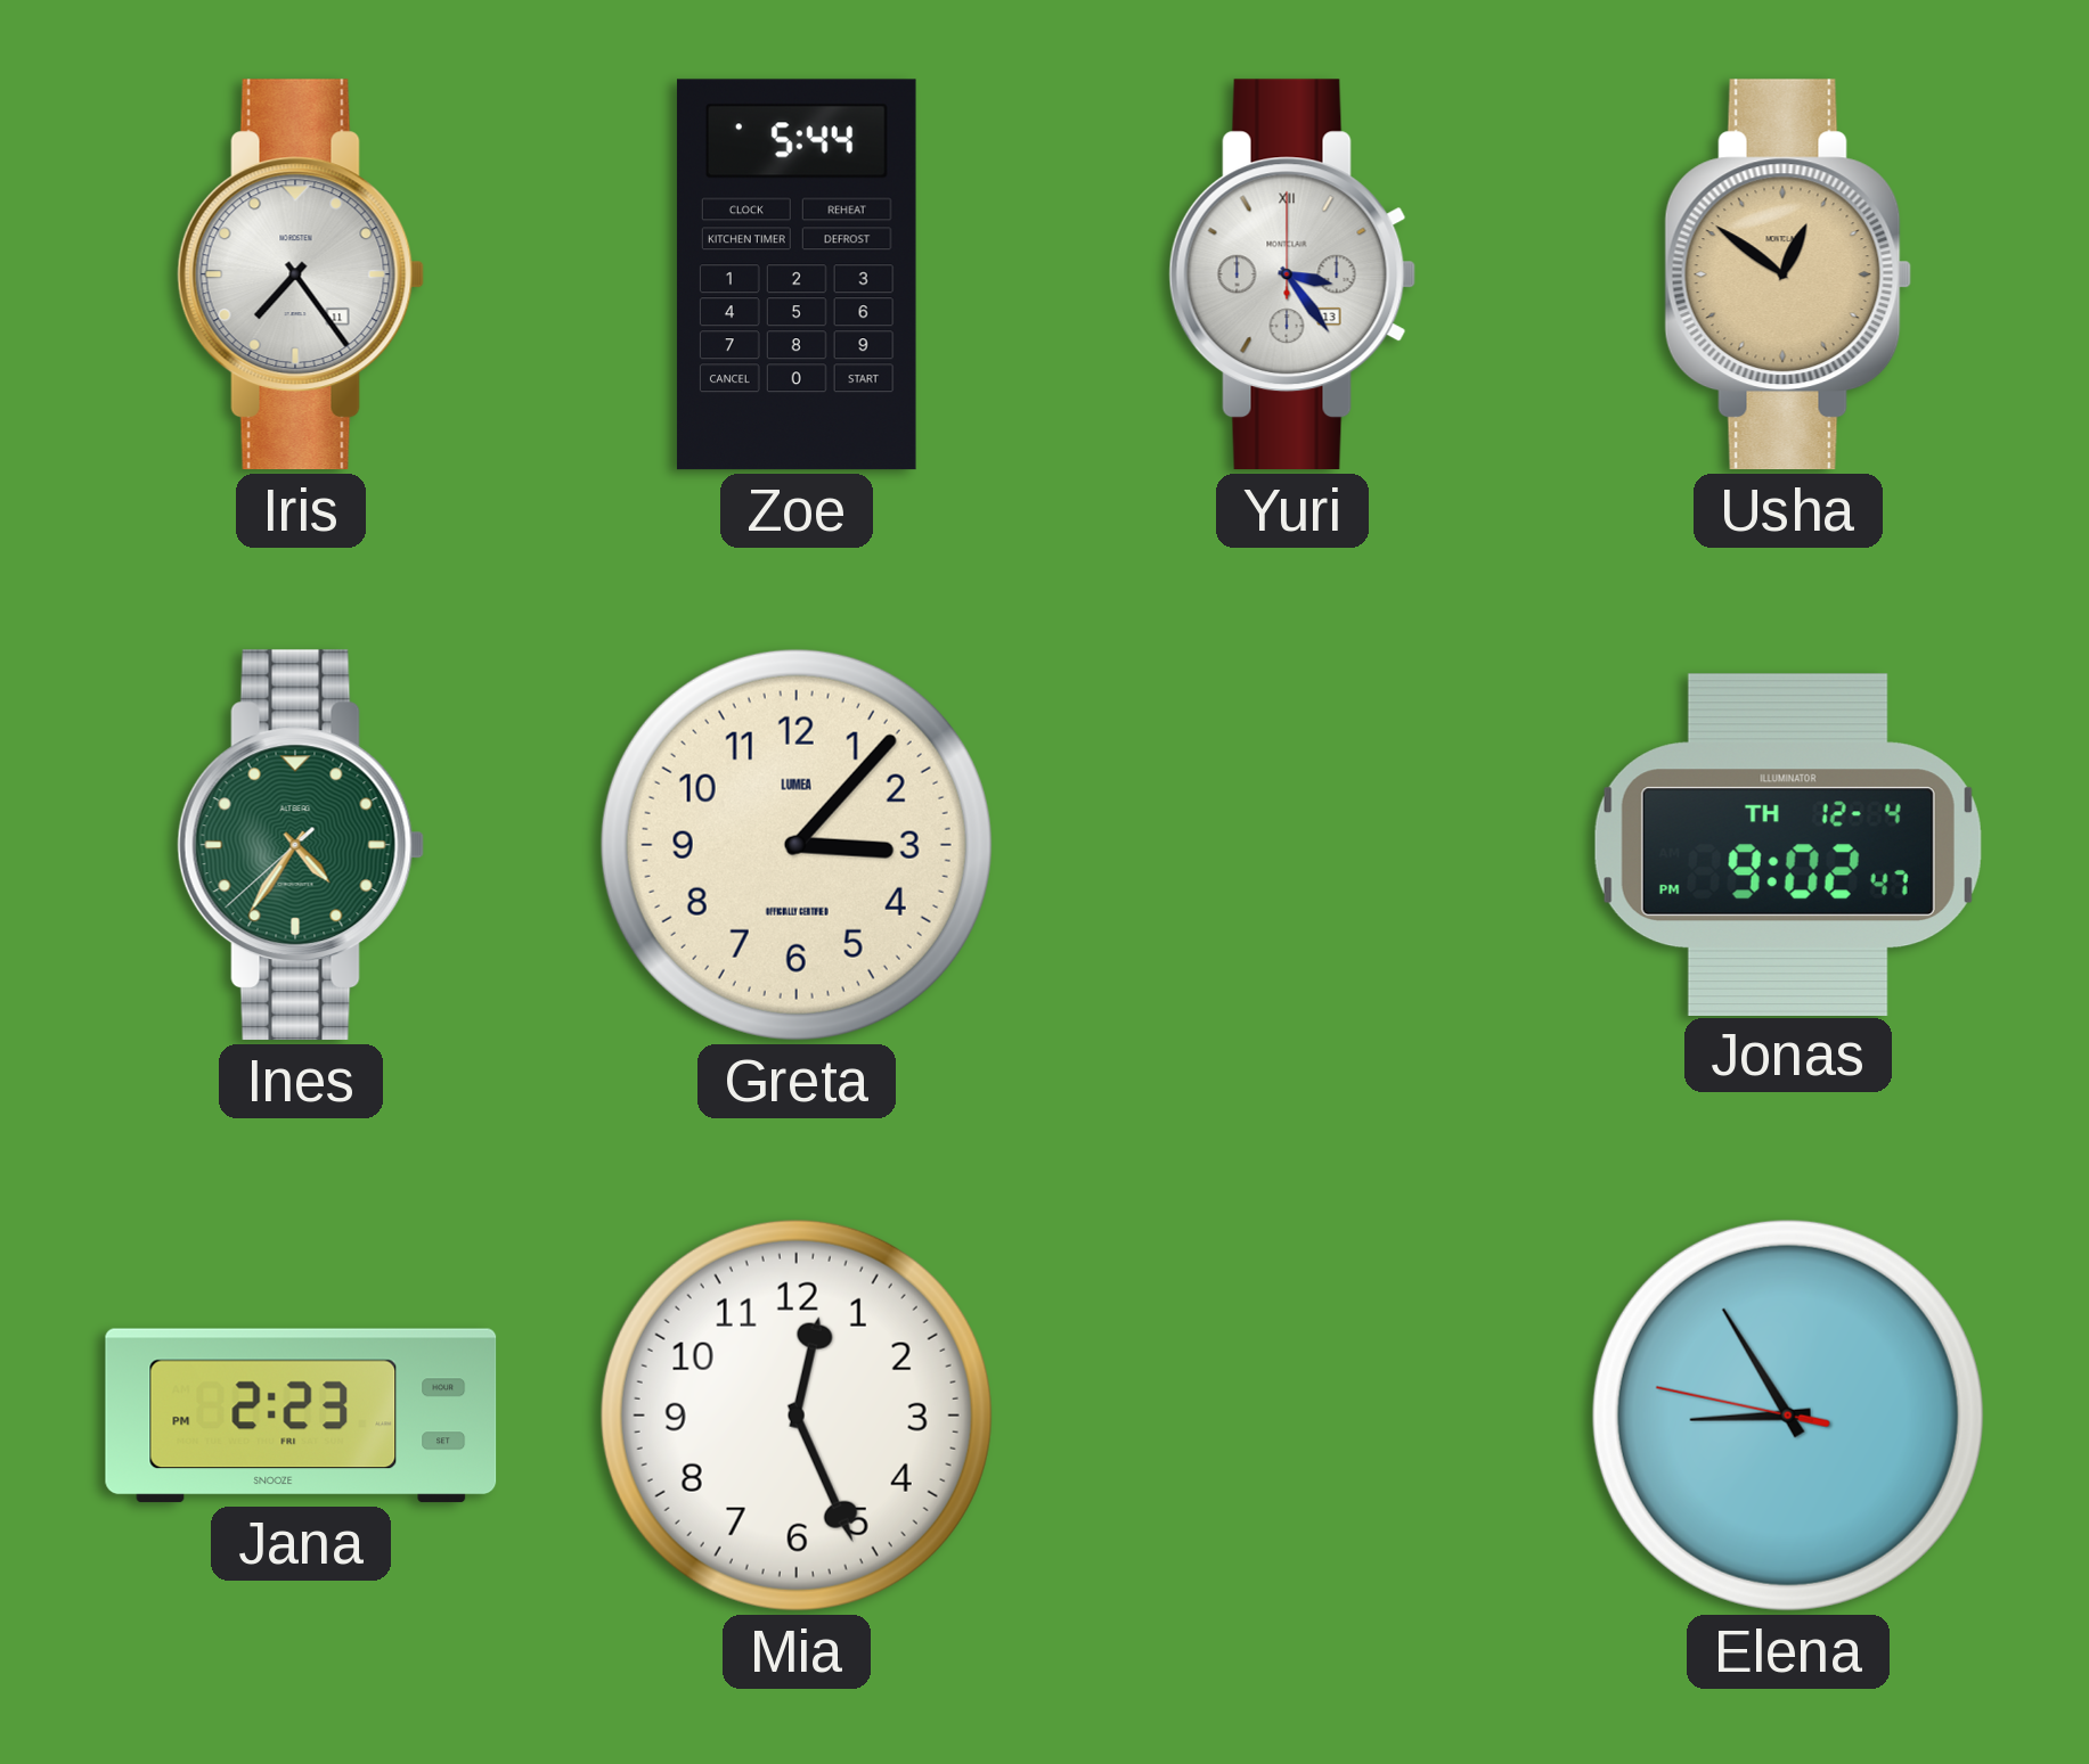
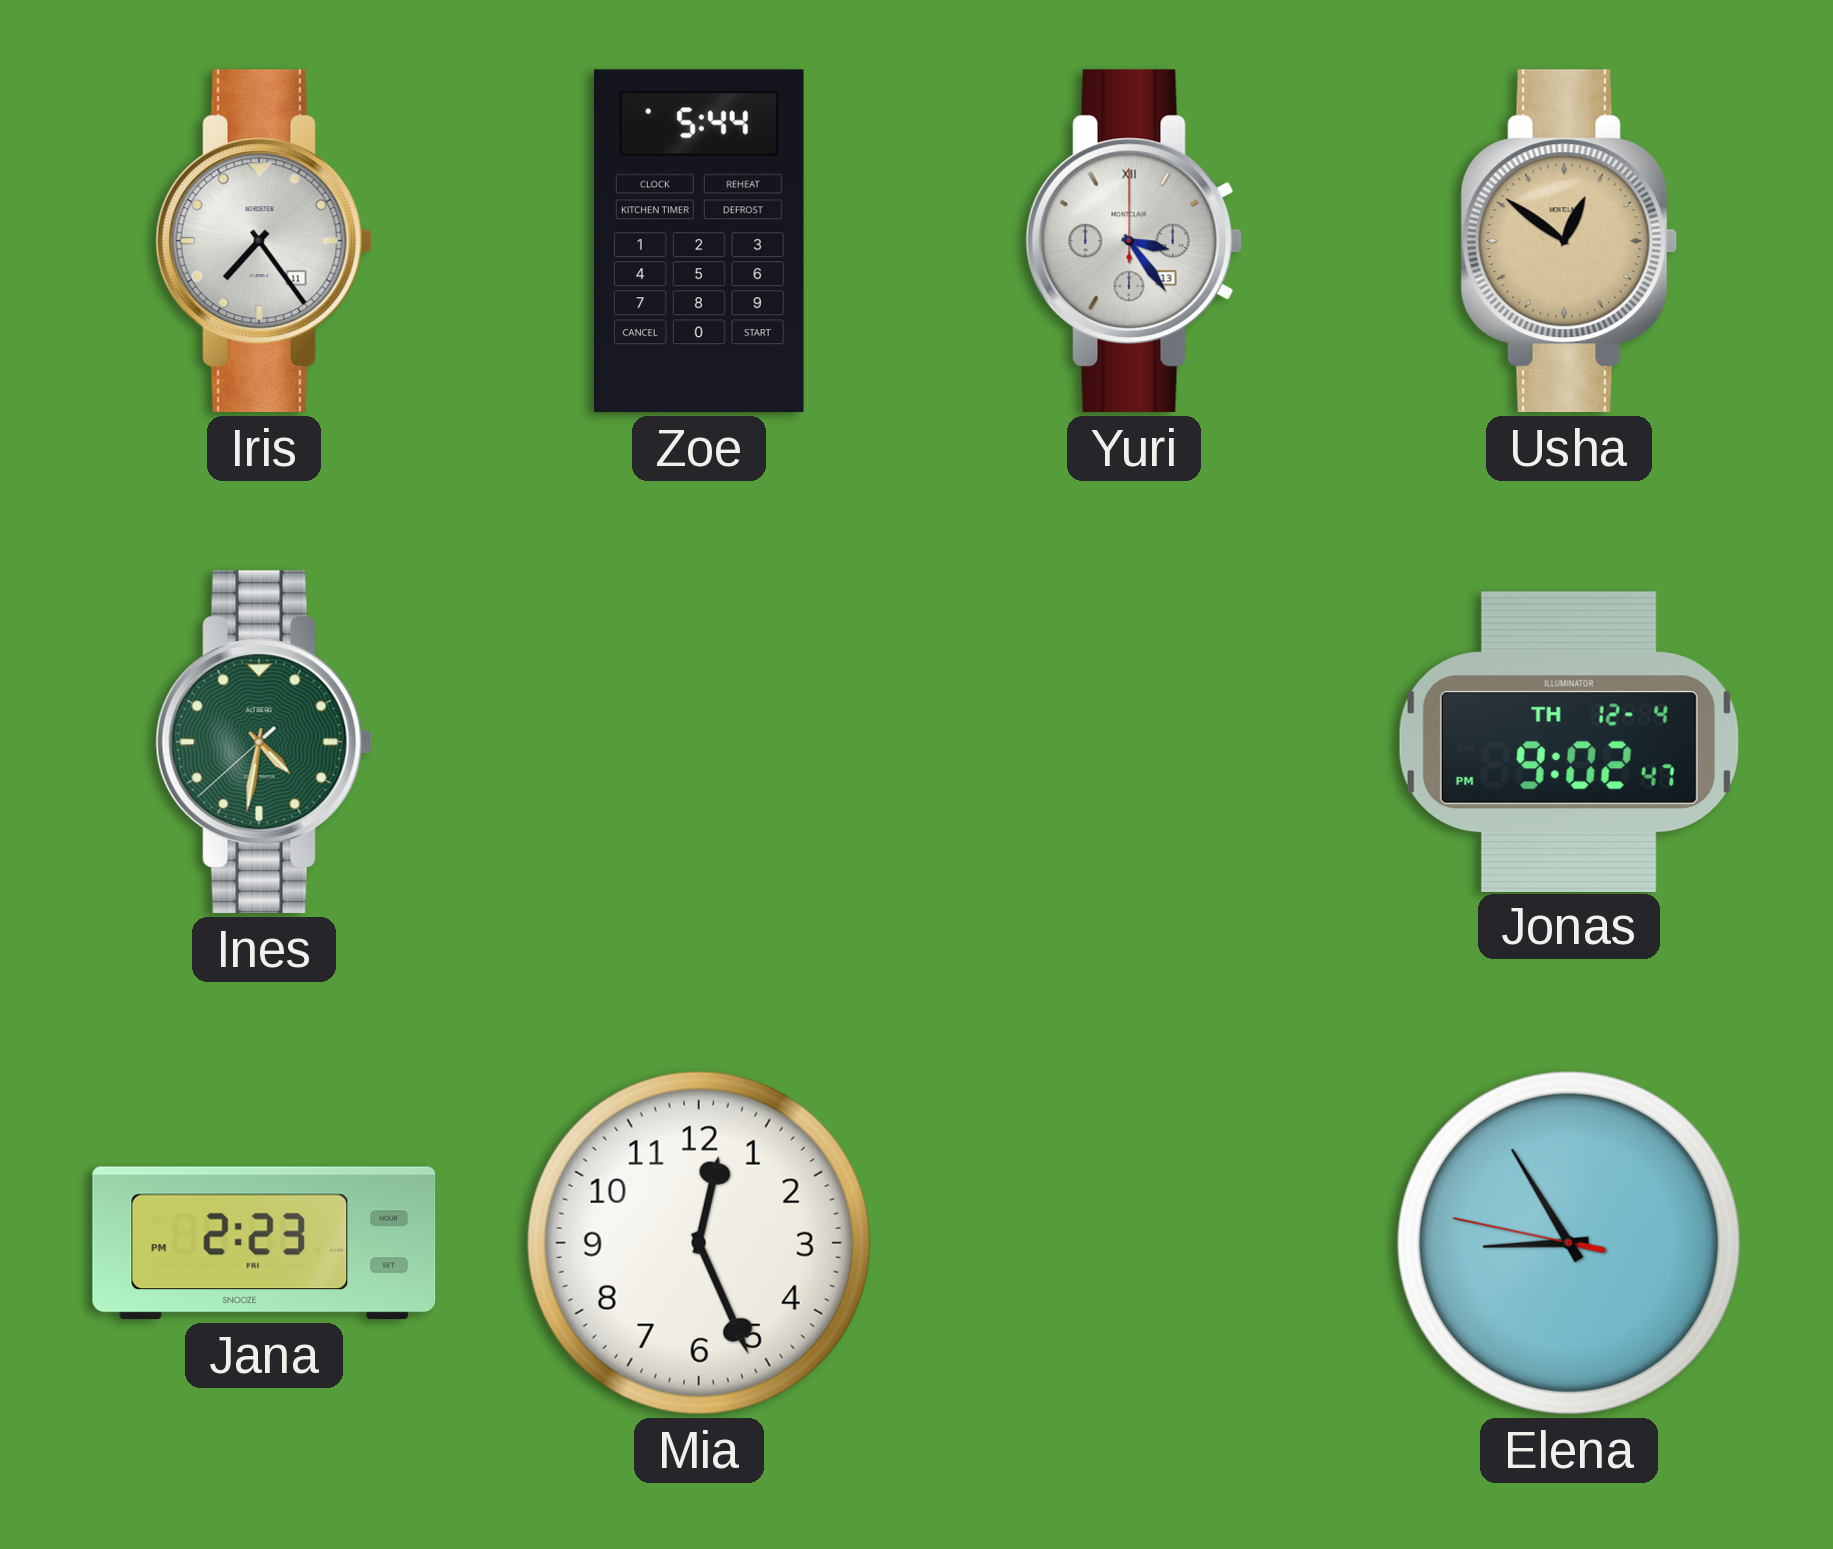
Ines: 4:35 -> 4:31
Greta: 3:07 -> none
